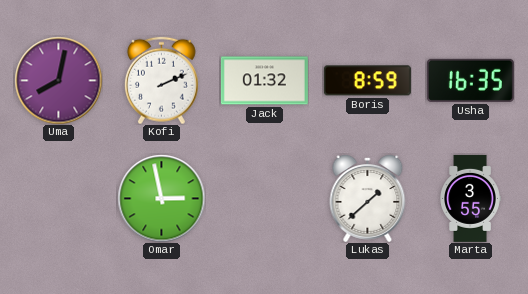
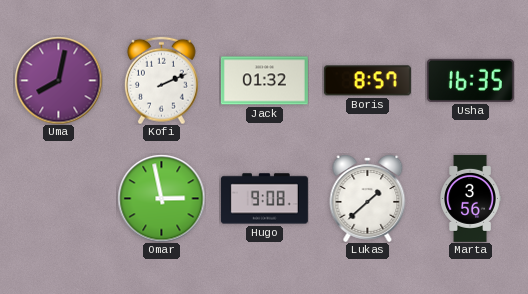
Boris: 8:59 -> 8:57
Hugo: none -> 9:08
Marta: 3:55 -> 3:56
